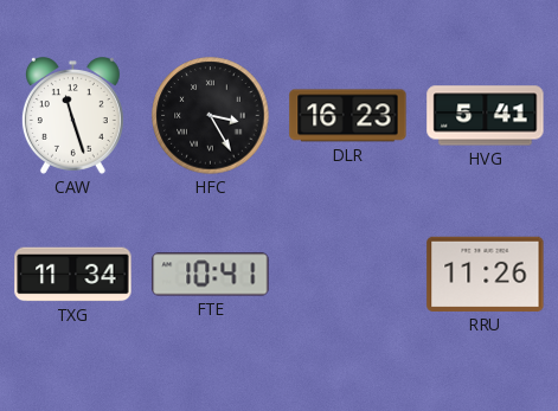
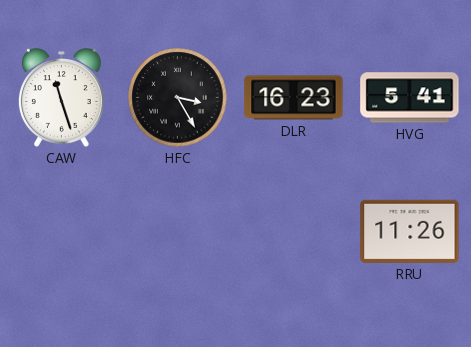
TXG: 11:34 -> none
FTE: 10:41 -> none
